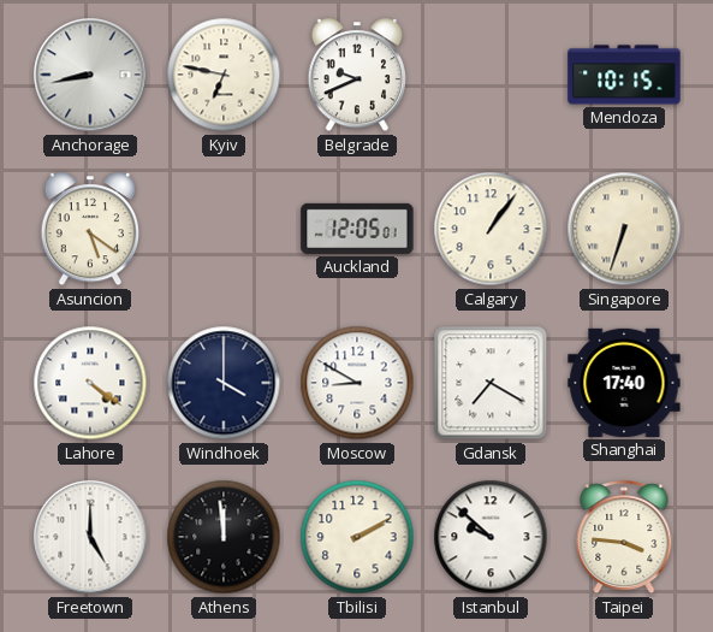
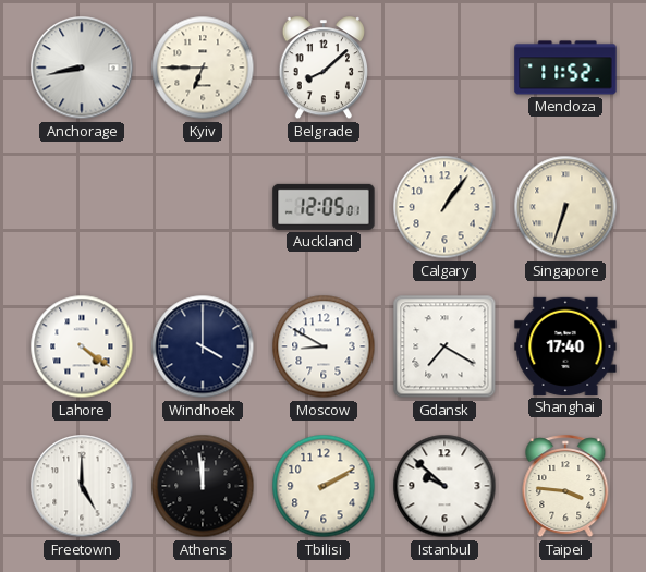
Kyiv: 6:47 -> 6:45
Belgrade: 9:41 -> 8:08
Mendoza: 10:15 -> 11:52
Asuncion: 5:21 -> none
